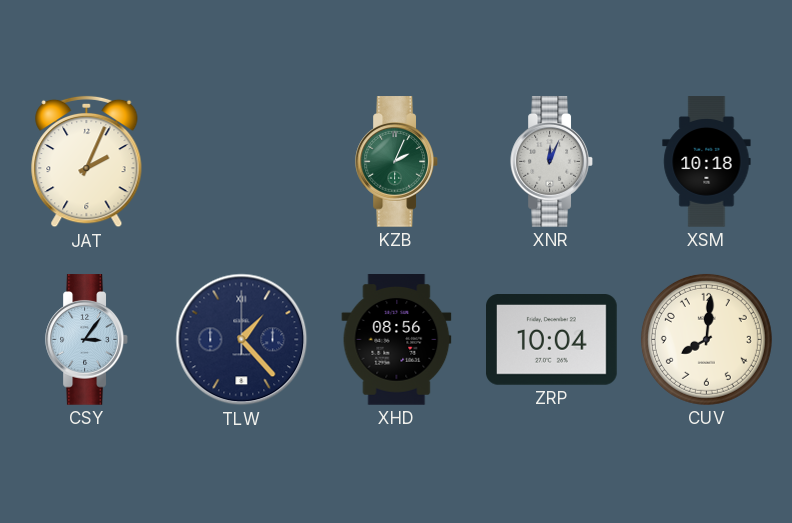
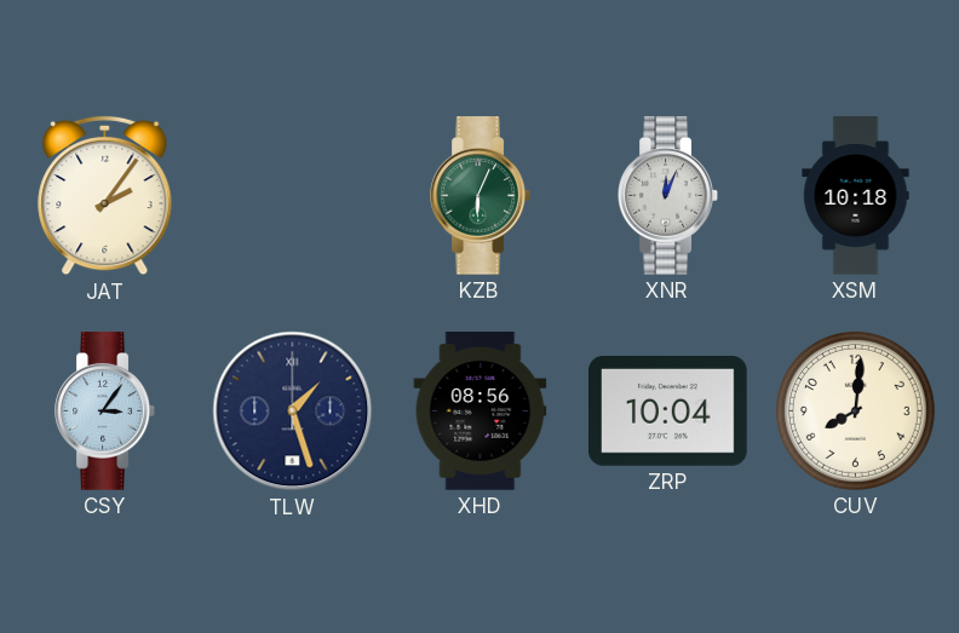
JAT: 2:04 -> 2:06
KZB: 2:04 -> 6:04
TLW: 1:23 -> 1:27
